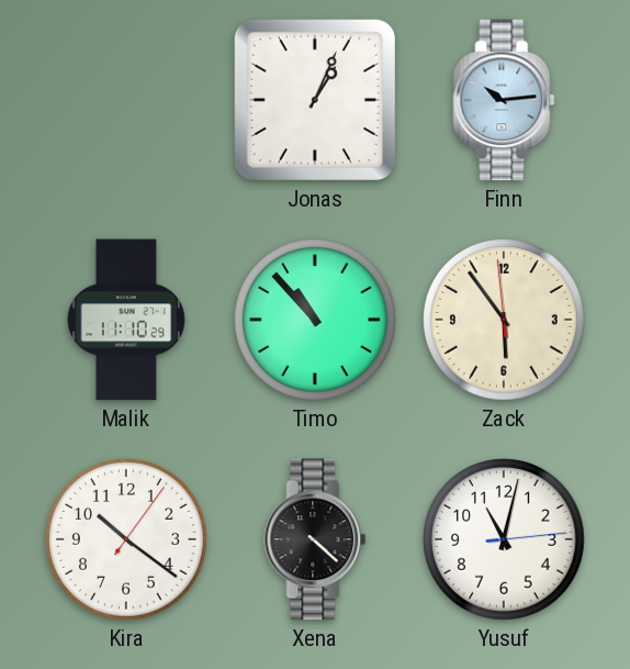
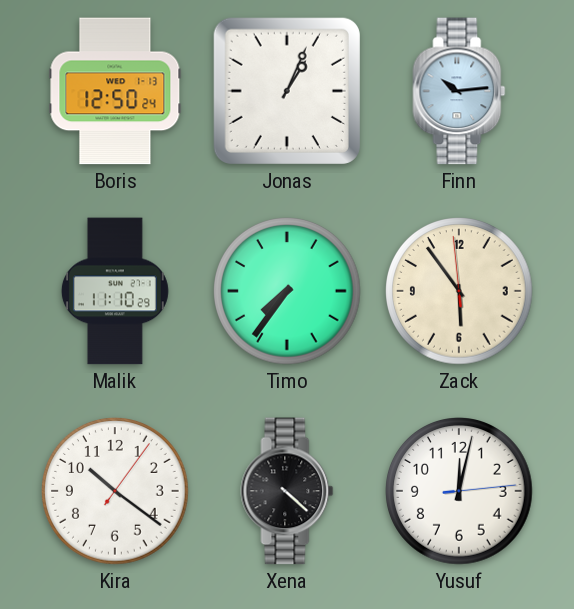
Boris: none -> 12:50
Timo: 10:53 -> 7:36
Yusuf: 11:02 -> 12:02
